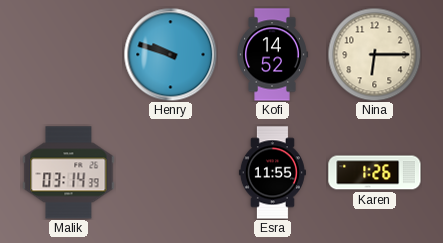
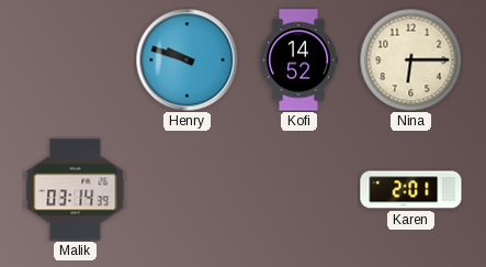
Esra: 11:55 -> none
Karen: 1:26 -> 2:01
